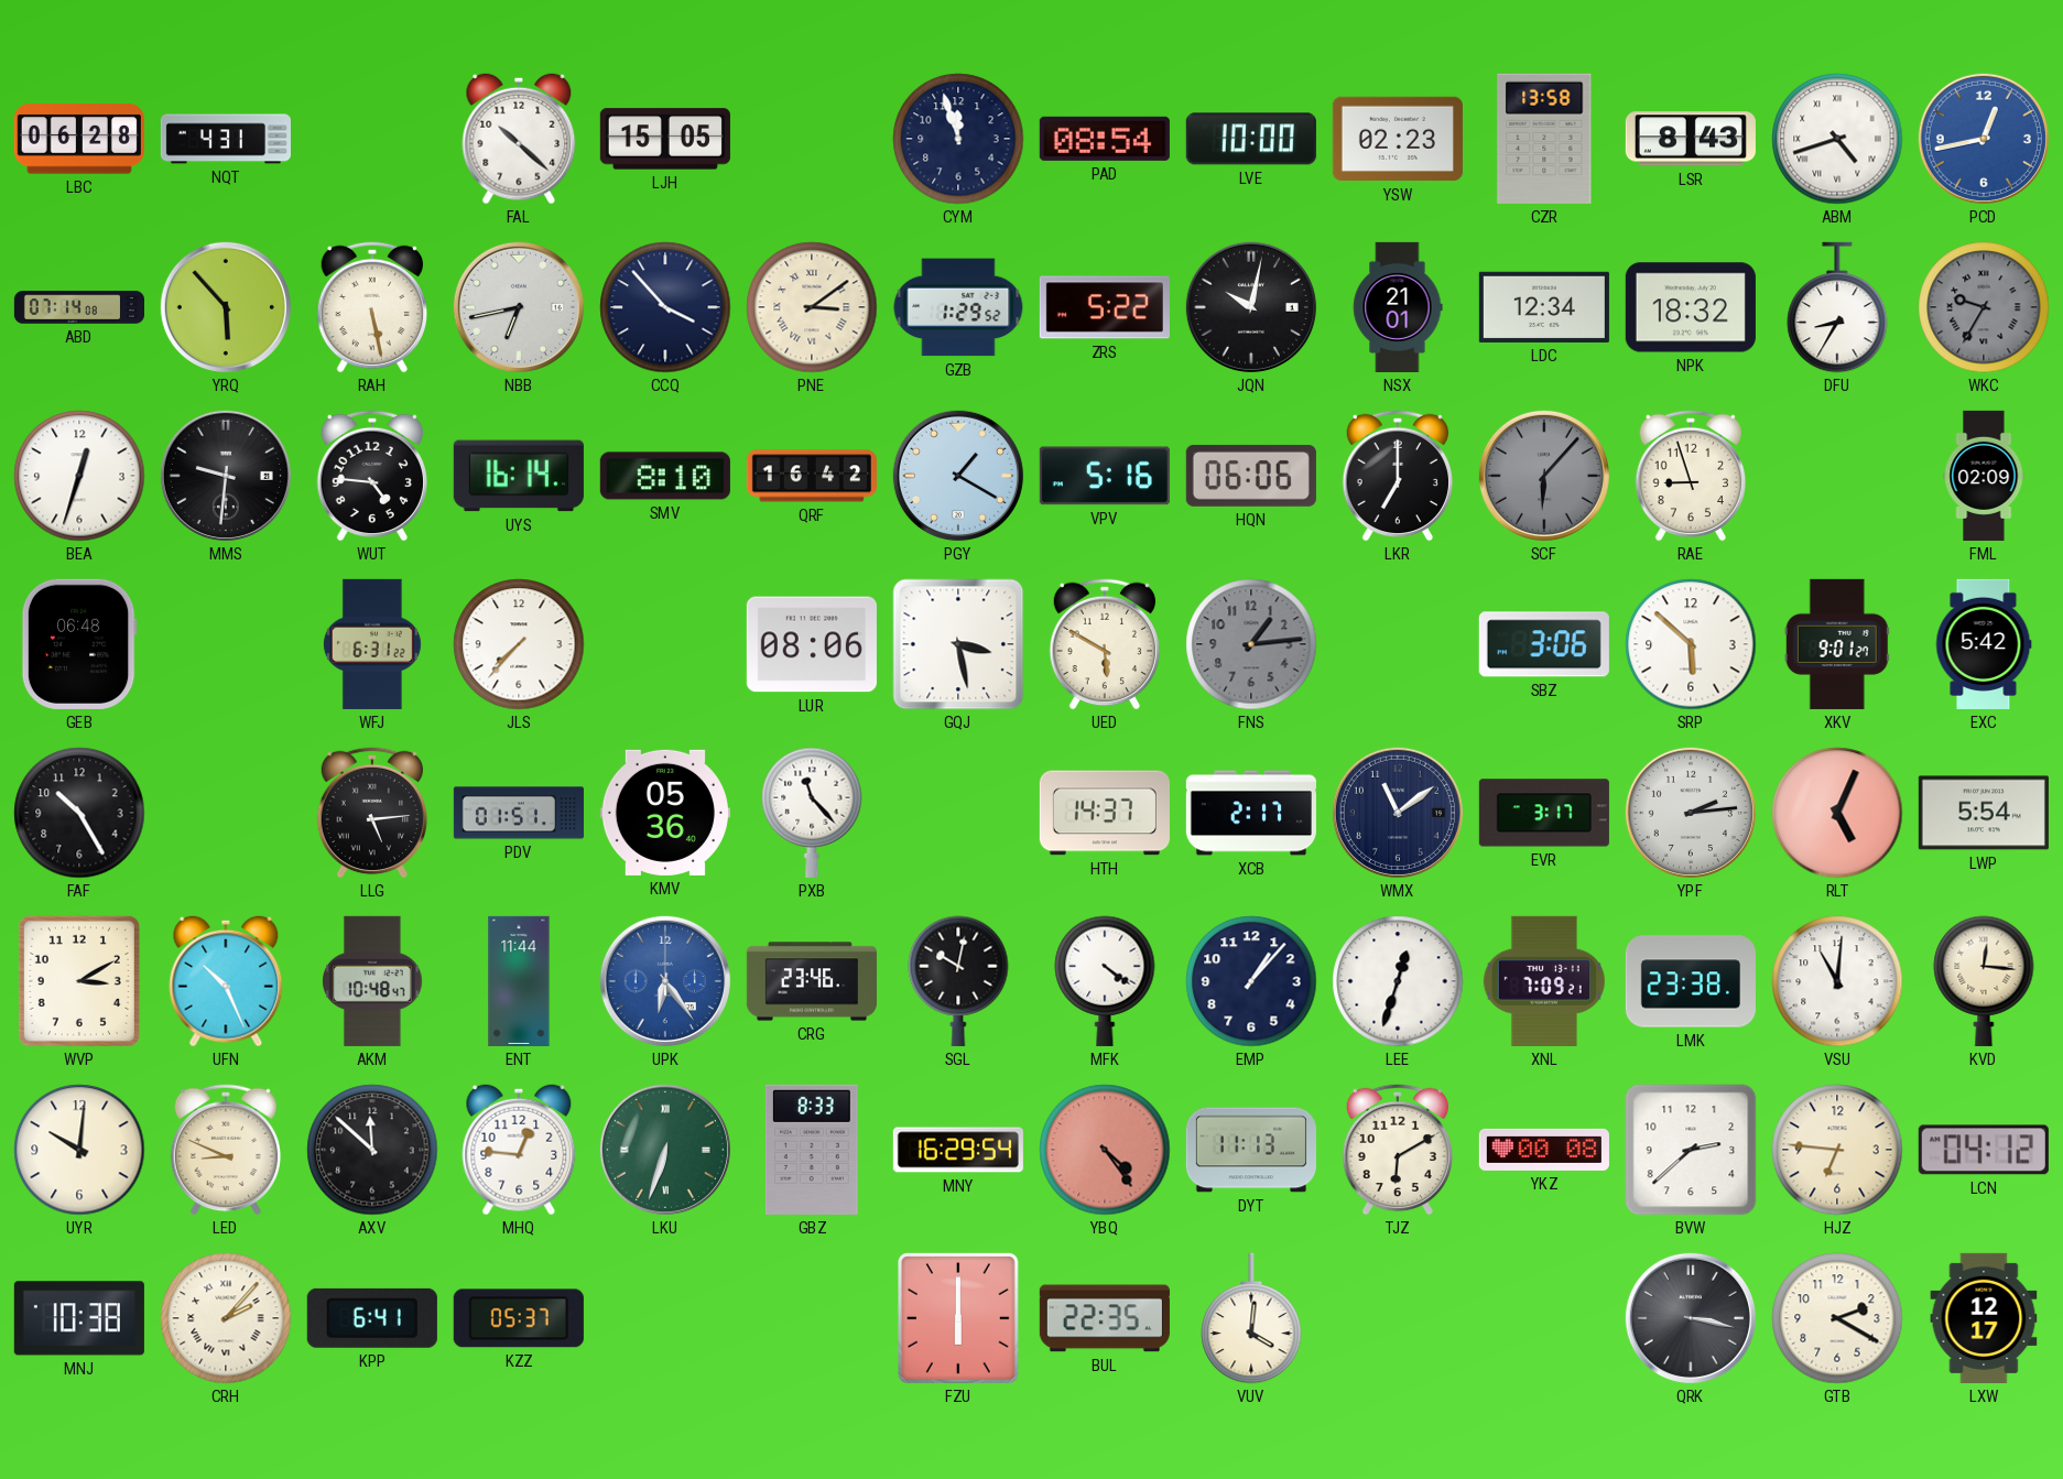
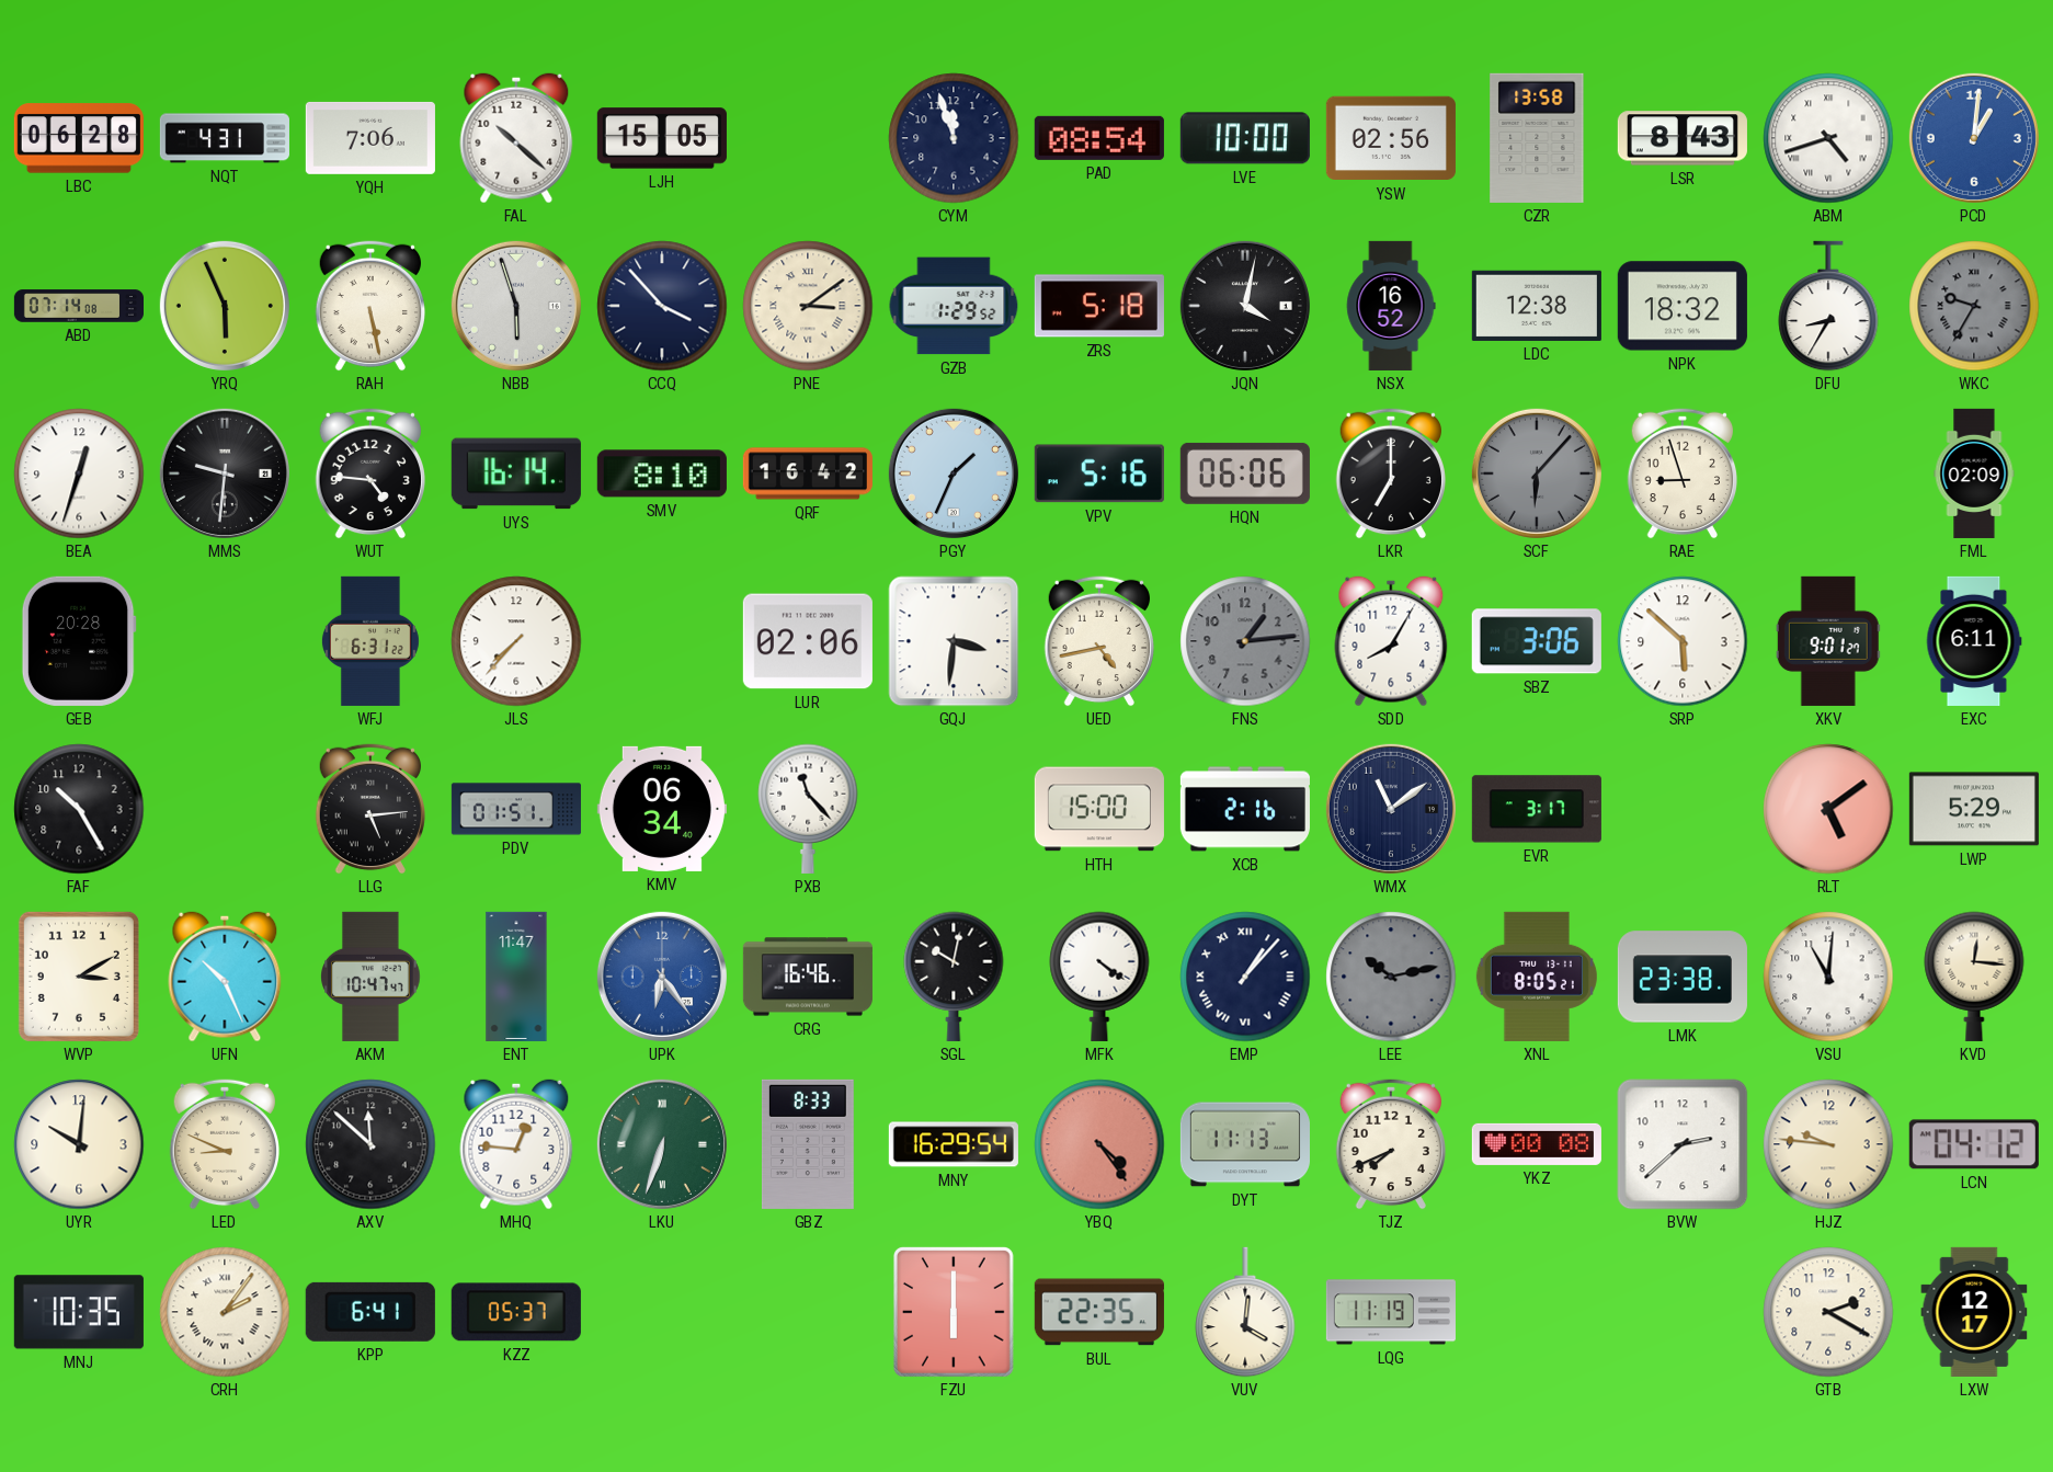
YQH: none -> 7:06
YSW: 02:23 -> 02:56
PCD: 12:43 -> 1:01
YRQ: 5:53 -> 5:56
NBB: 6:43 -> 5:57
ZRS: 5:22 -> 5:18
JQN: 10:02 -> 4:02
NSX: 21:01 -> 16:52
LDC: 12:34 -> 12:38
PGY: 1:20 -> 1:34
GEB: 06:48 -> 20:28
LUR: 08:06 -> 02:06
GQJ: 3:28 -> 3:31
UED: 5:50 -> 4:43
SDD: none -> 8:05
EXC: 5:42 -> 6:11
KMV: 05:36 -> 06:34
HTH: 14:37 -> 15:00
XCB: 2:17 -> 2:16
YPF: 2:14 -> none
RLT: 5:04 -> 5:09
LWP: 5:54 -> 5:29
AKM: 10:48 -> 10:47
ENT: 11:44 -> 11:47
CRG: 23:46 -> 16:46
EMP numerals: Arabic -> Roman
LEE: 12:33 -> 10:13
LEE dial: white -> grey
XNL: 7:09 -> 8:05
TJZ: 6:10 -> 7:41
HJZ: 6:46 -> 9:46
MNJ: 10:38 -> 10:35
CRH: 2:07 -> 2:06
LQG: none -> 11:19
QRK: 3:17 -> none
